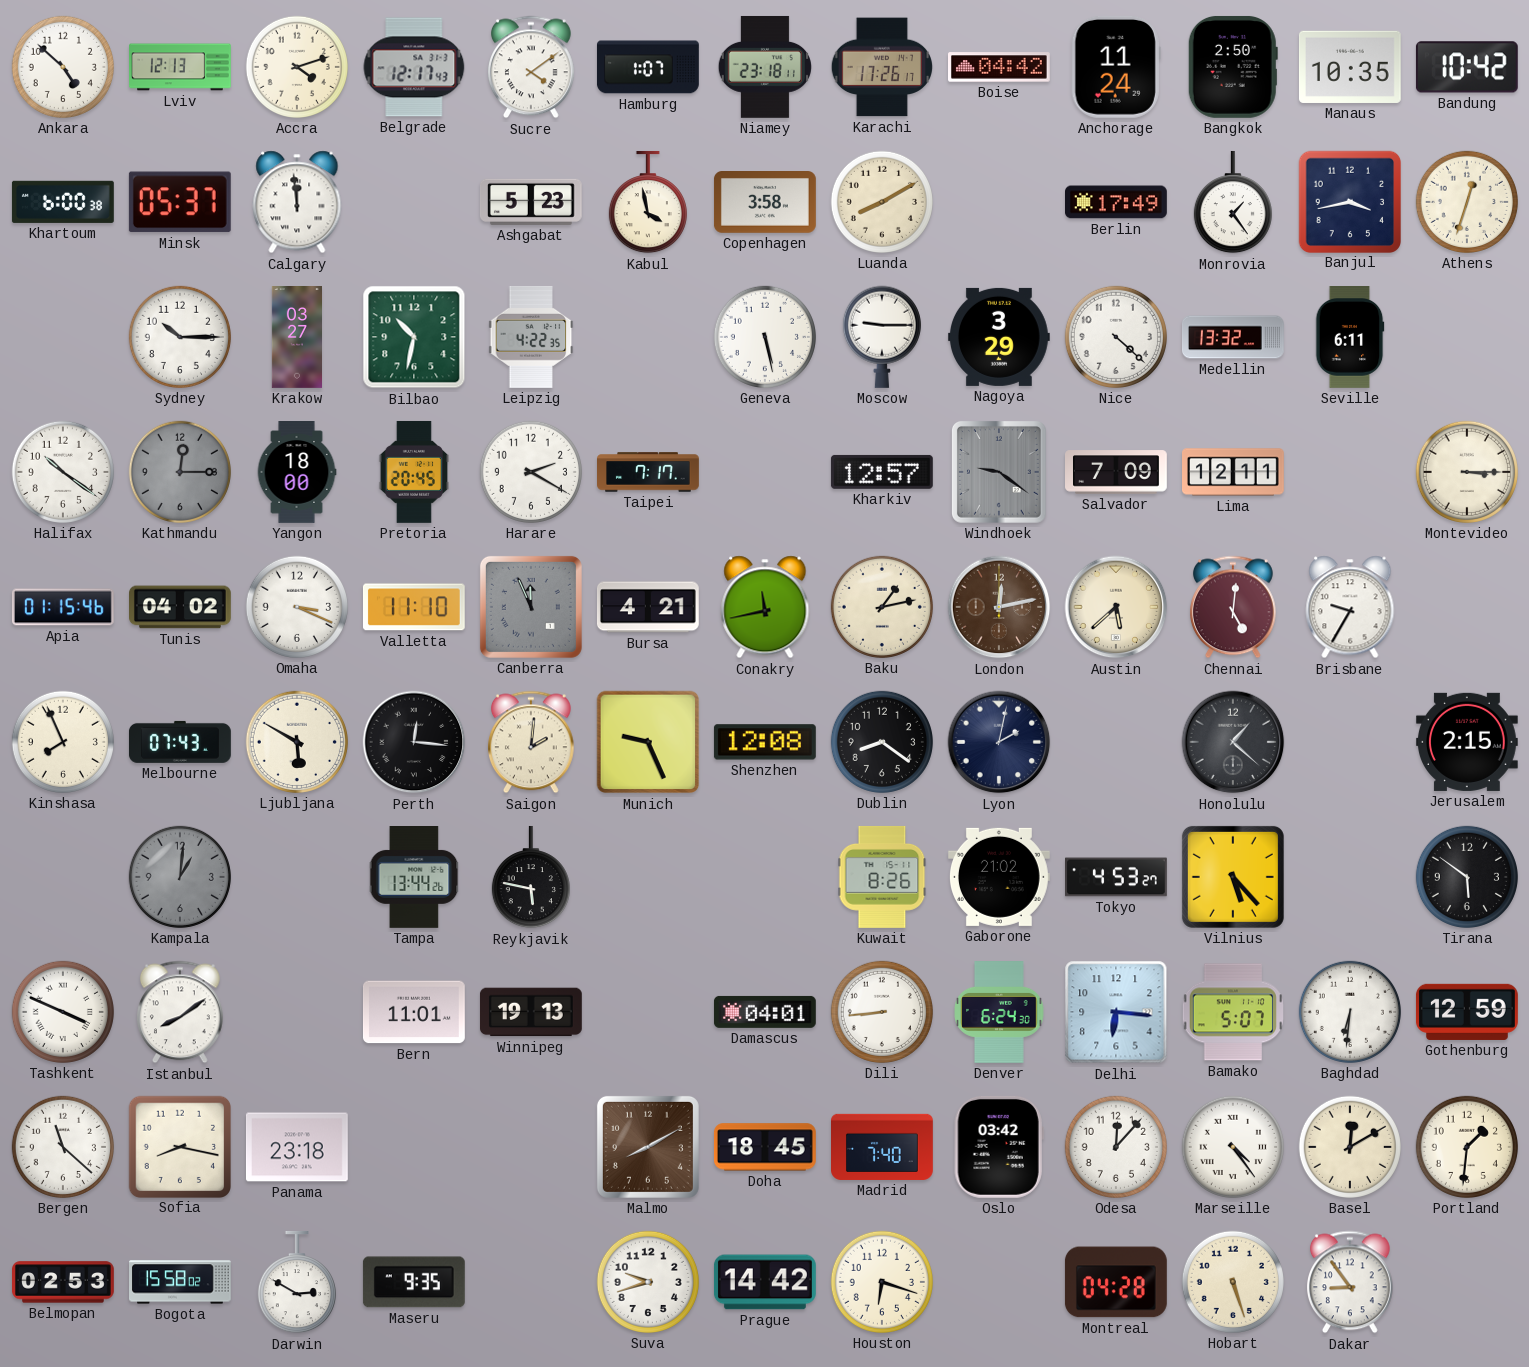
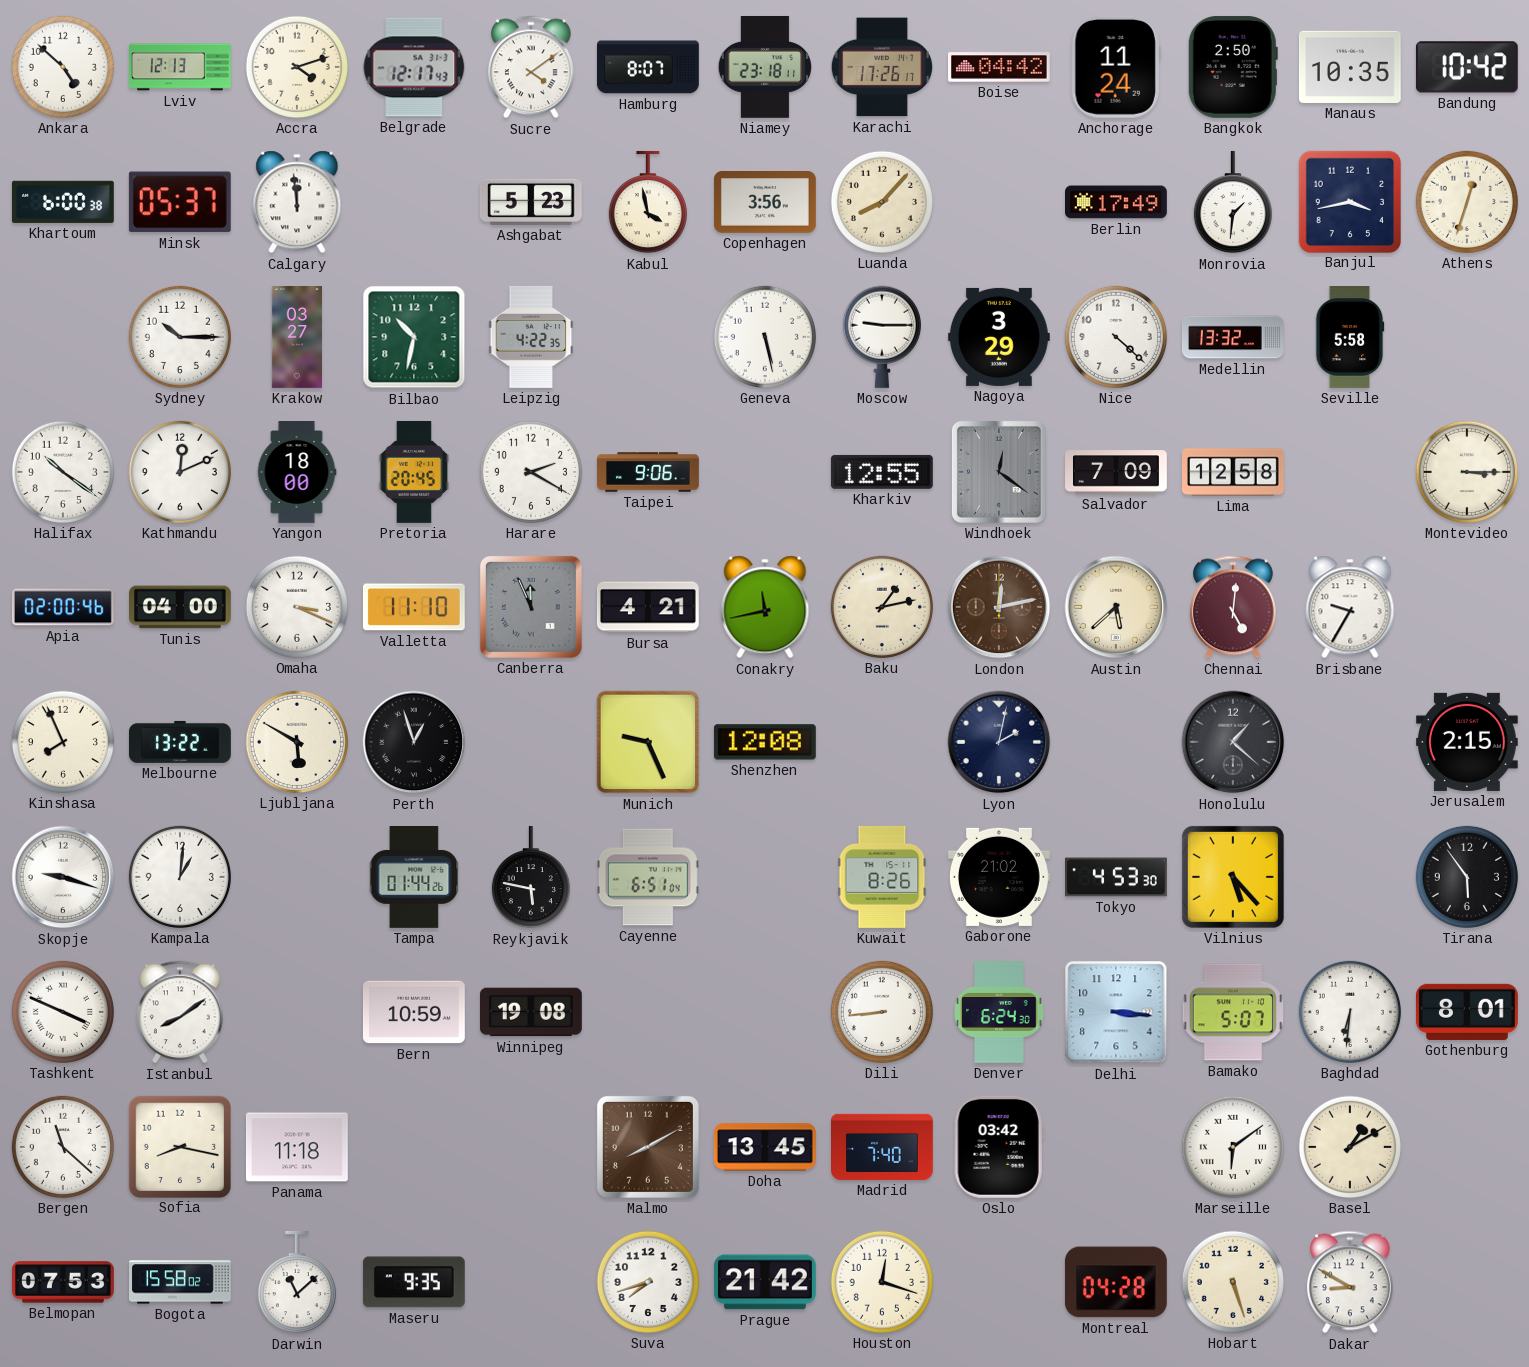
Hamburg: 1:07 -> 8:07
Copenhagen: 3:58 -> 3:56
Luanda: 8:10 -> 8:07
Monrovia: 1:24 -> 1:31
Seville: 6:11 -> 5:58
Kathmandu: 12:15 -> 12:11
Kathmandu dial: grey -> white
Taipei: 7:17 -> 9:06
Kharkiv: 12:57 -> 12:55
Windhoek: 9:21 -> 12:21
Lima: 12:11 -> 12:58
Apia: 01:15 -> 02:00
Tunis: 04:02 -> 04:00
Melbourne: 07:43 -> 13:22
Perth: 12:16 -> 12:57
Saigon: 2:01 -> none
Dublin: 8:21 -> none
Skopje: none -> 9:18
Kampala dial: grey -> white
Tampa: 13:44 -> 01:44
Cayenne: none -> 6:51
Tokyo: 4:53:27 -> 4:53:30
Tirana: 5:51 -> 5:54
Bern: 11:01 -> 10:59
Winnipeg: 19:13 -> 19:08
Damascus: 04:01 -> none
Delhi: 6:16 -> 3:16
Gothenburg: 12:59 -> 8:01
Panama: 23:18 -> 11:18
Doha: 18:45 -> 13:45
Odesa: 12:07 -> none
Marseille: 4:24 -> 6:09
Basel: 12:10 -> 1:10
Portland: 1:31 -> none
Belmopan: 02:53 -> 07:53
Darwin: 2:50 -> 11:08
Suva: 9:42 -> 7:42
Prague: 14:42 -> 21:42
Houston: 6:18 -> 12:18
Dakar: 8:54 -> 8:50
